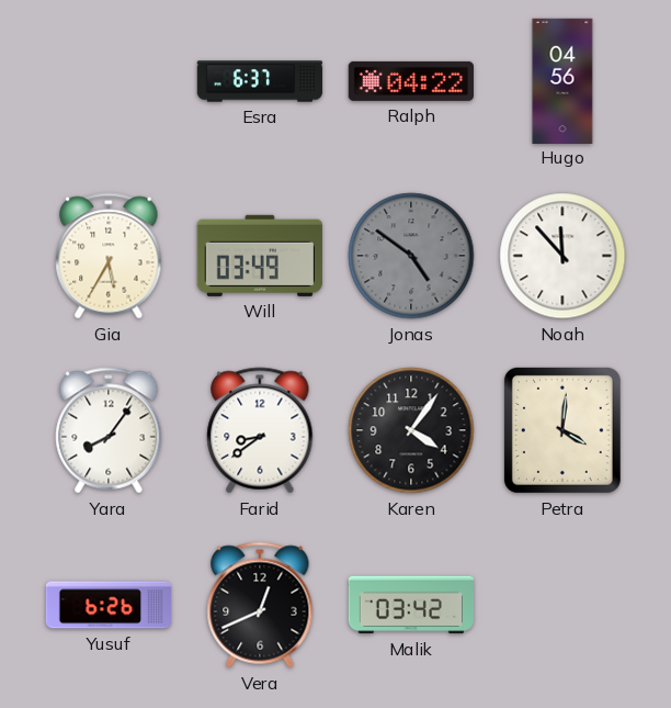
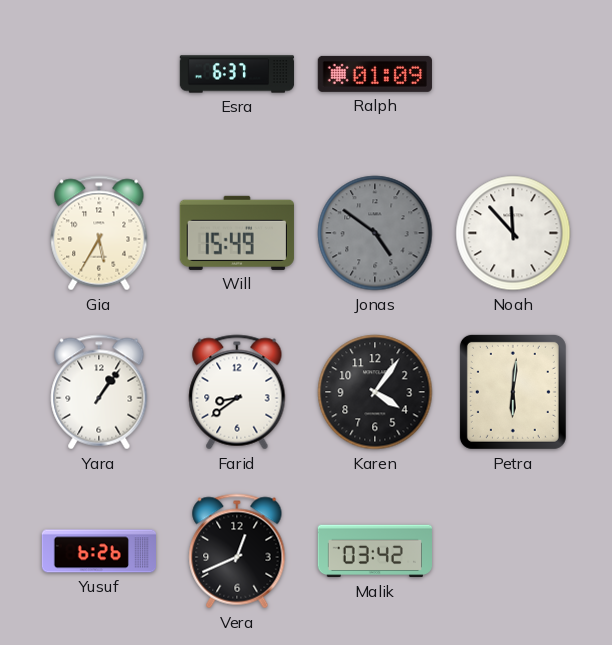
Ralph: 04:22 -> 01:09
Hugo: 04:56 -> none
Will: 03:49 -> 15:49
Yara: 8:06 -> 1:06
Petra: 4:01 -> 6:01
